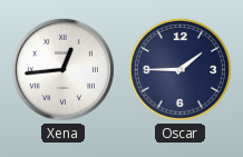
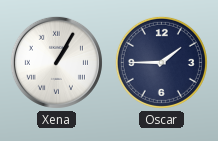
Xena: 12:44 -> 1:05
